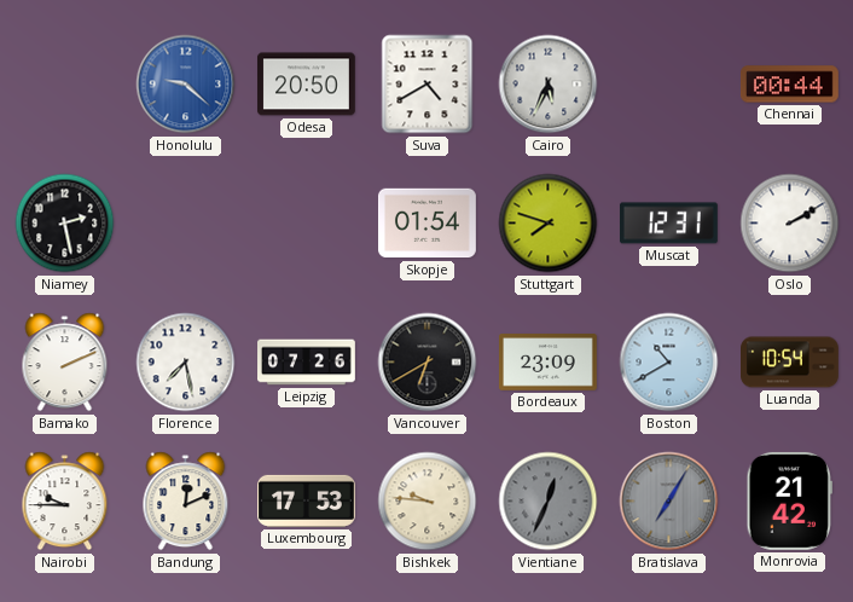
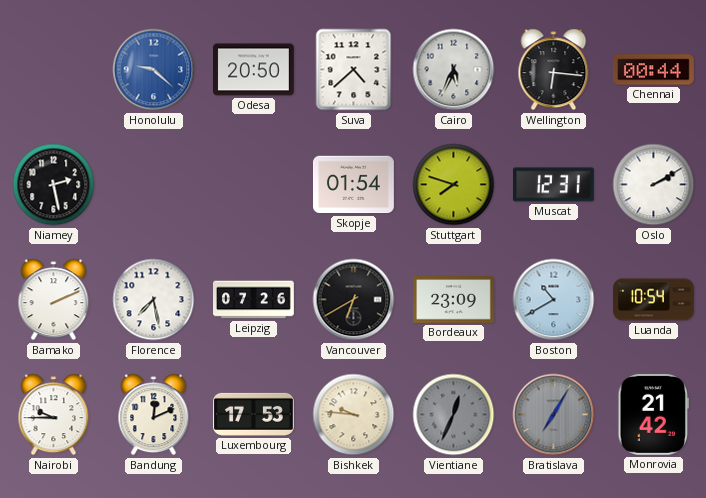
Suva: 4:40 -> 4:38
Wellington: none -> 6:16
